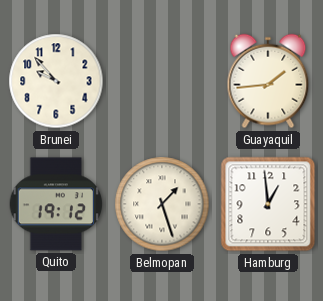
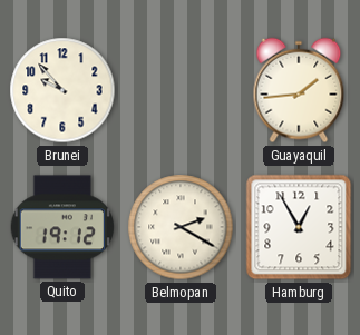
Belmopan: 1:27 -> 2:20
Hamburg: 12:59 -> 12:55
